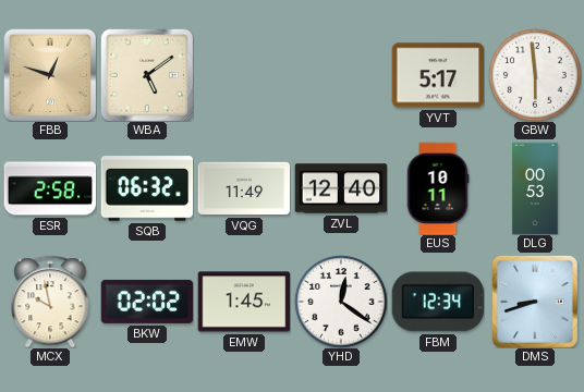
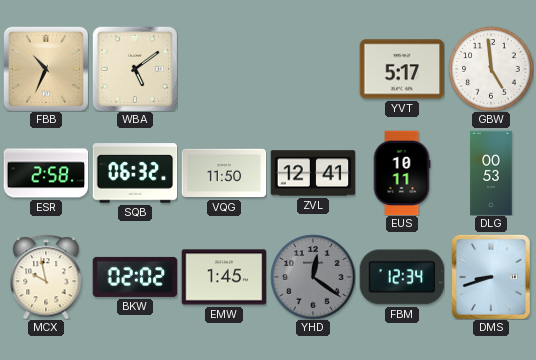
FBB: 12:48 -> 10:34
GBW: 5:59 -> 4:59
VQG: 11:49 -> 11:50
ZVL: 12:40 -> 12:41
YHD dial: white -> grey
